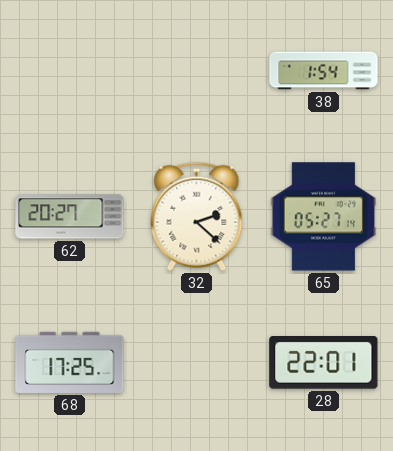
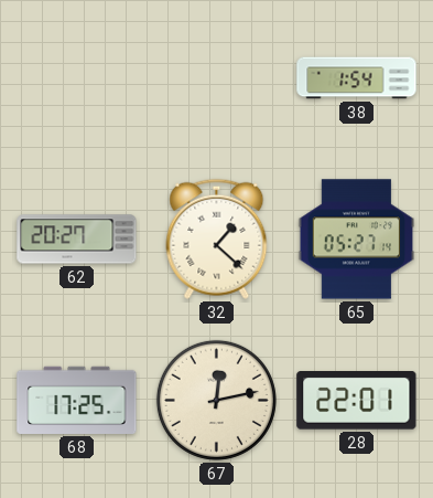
32: 2:22 -> 1:22
67: none -> 12:13
